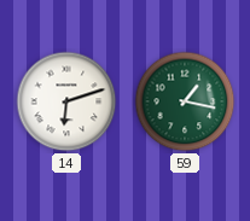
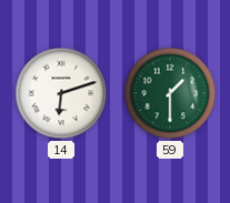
59: 1:17 -> 1:30
